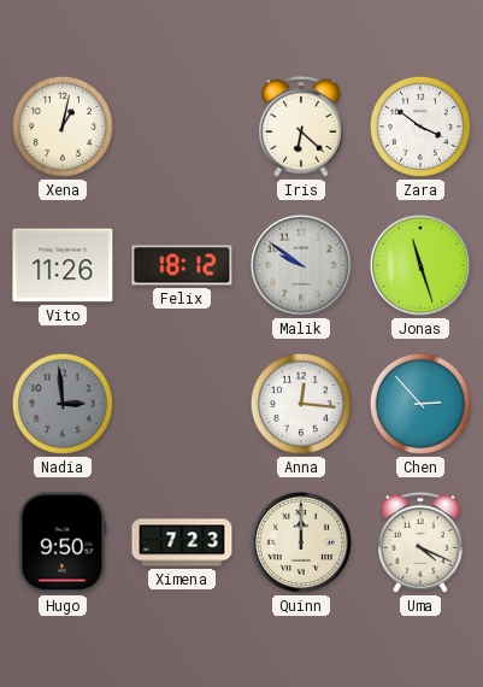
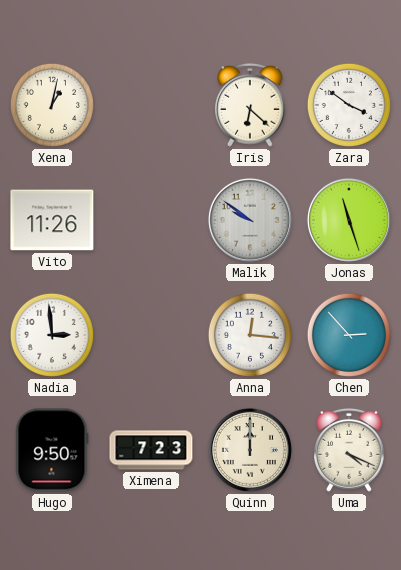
Felix: 18:12 -> none
Nadia dial: grey -> white
